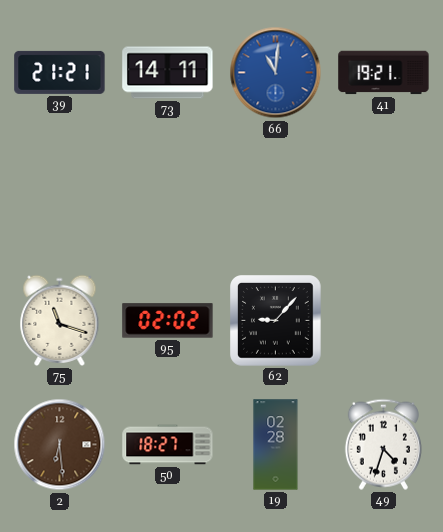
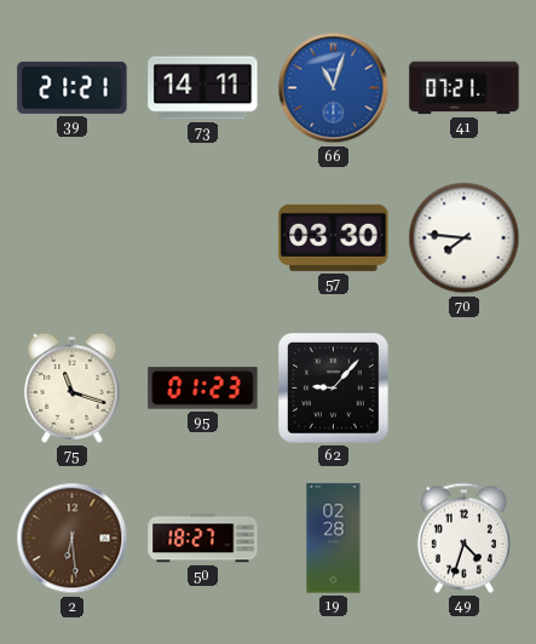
66: 11:01 -> 11:03
41: 19:21 -> 07:21
57: none -> 03:30
70: none -> 7:46
95: 02:02 -> 01:23
